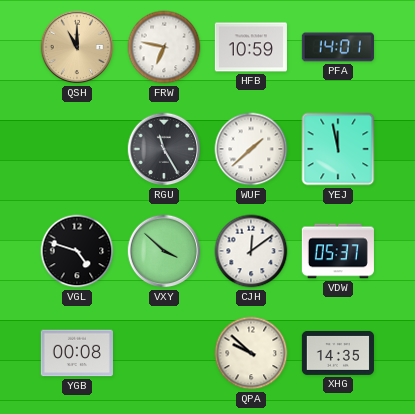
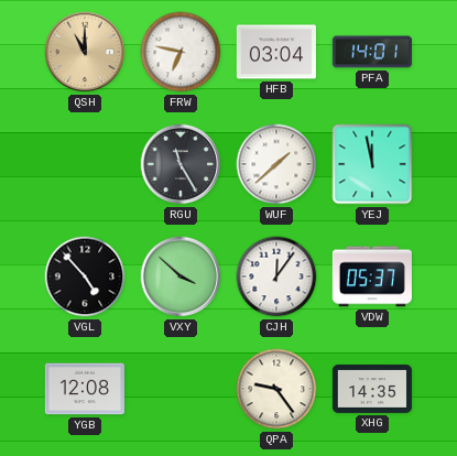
HFB: 10:59 -> 03:04
VGL: 4:48 -> 4:53
CJH: 12:09 -> 12:06
YGB: 00:08 -> 12:08
QPA: 9:52 -> 9:24
